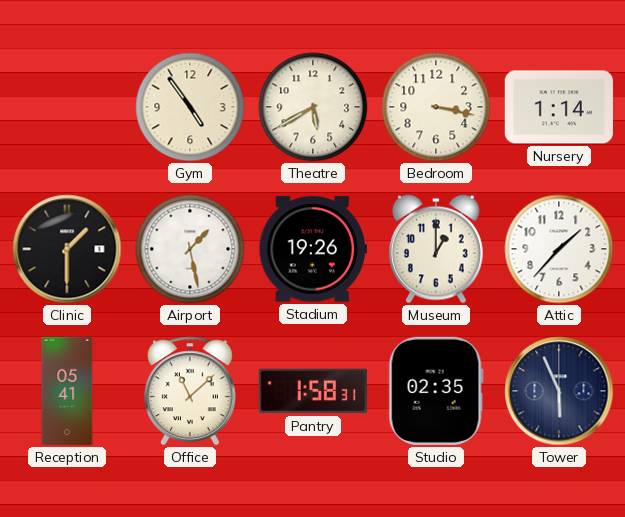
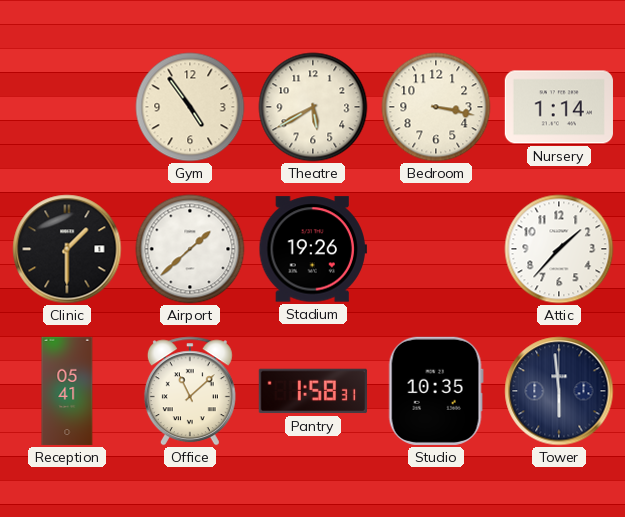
Airport: 1:28 -> 1:38
Museum: 1:00 -> none
Studio: 02:35 -> 10:35
Tower: 5:56 -> 5:59
